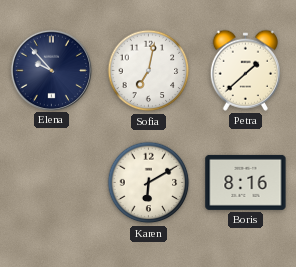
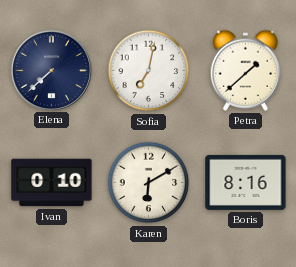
Elena: 9:53 -> 7:38
Ivan: none -> 0:10
